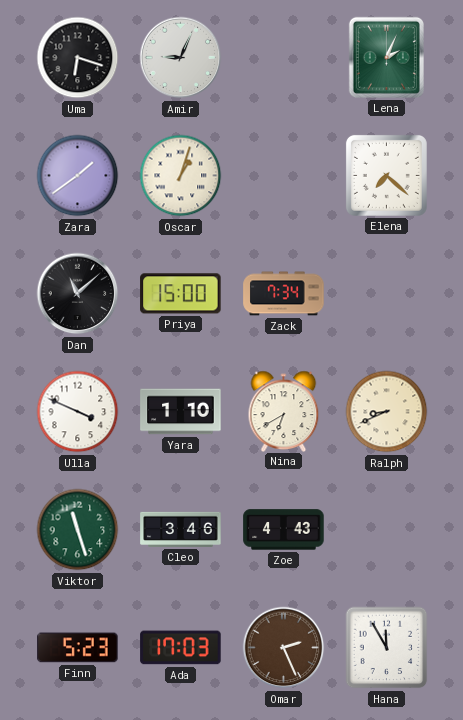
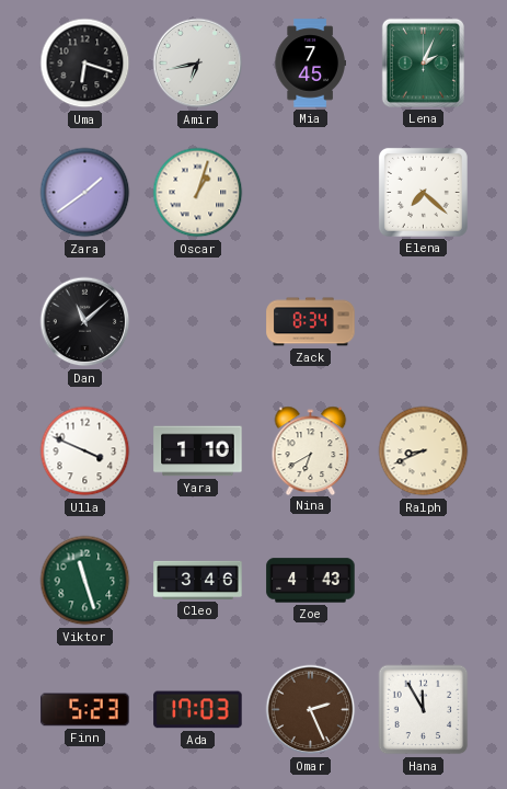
Amir: 9:04 -> 6:43
Mia: none -> 7:45
Priya: 15:00 -> none
Zack: 7:34 -> 8:34
